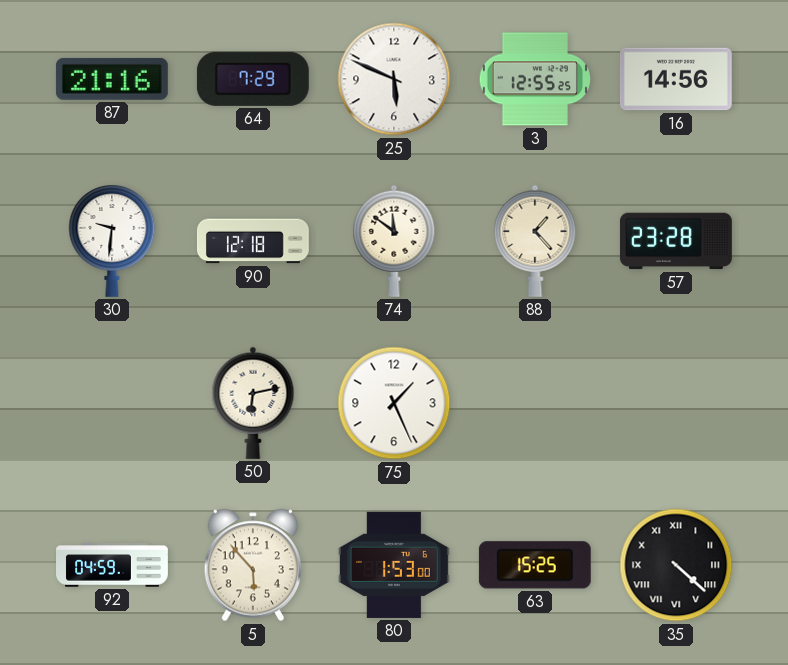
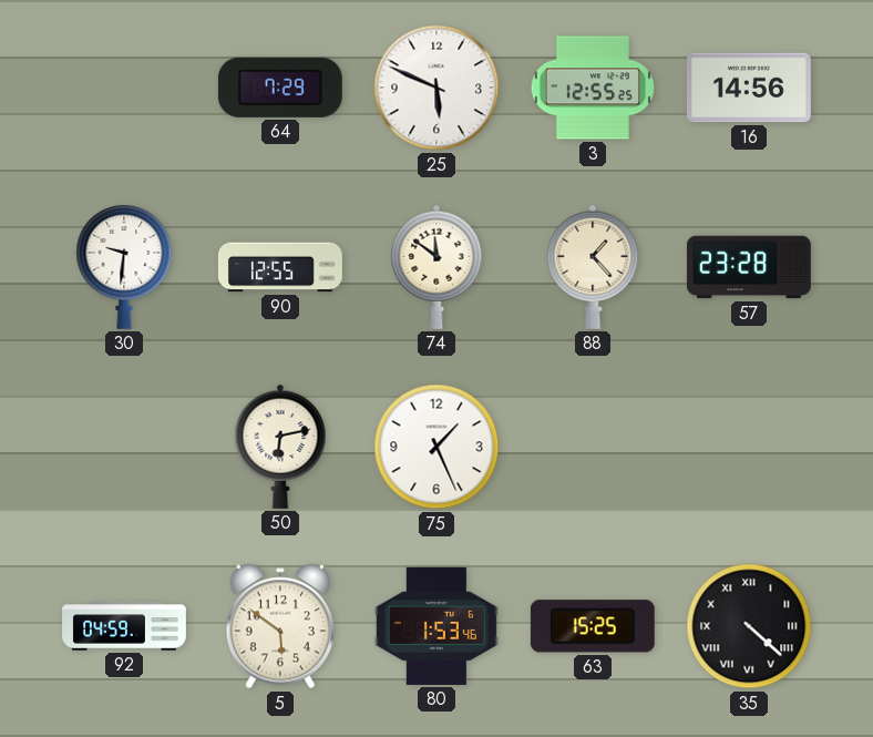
87: 21:16 -> none
90: 12:18 -> 12:55
5: 5:53 -> 5:51
80: 1:53:00 -> 1:53:46
